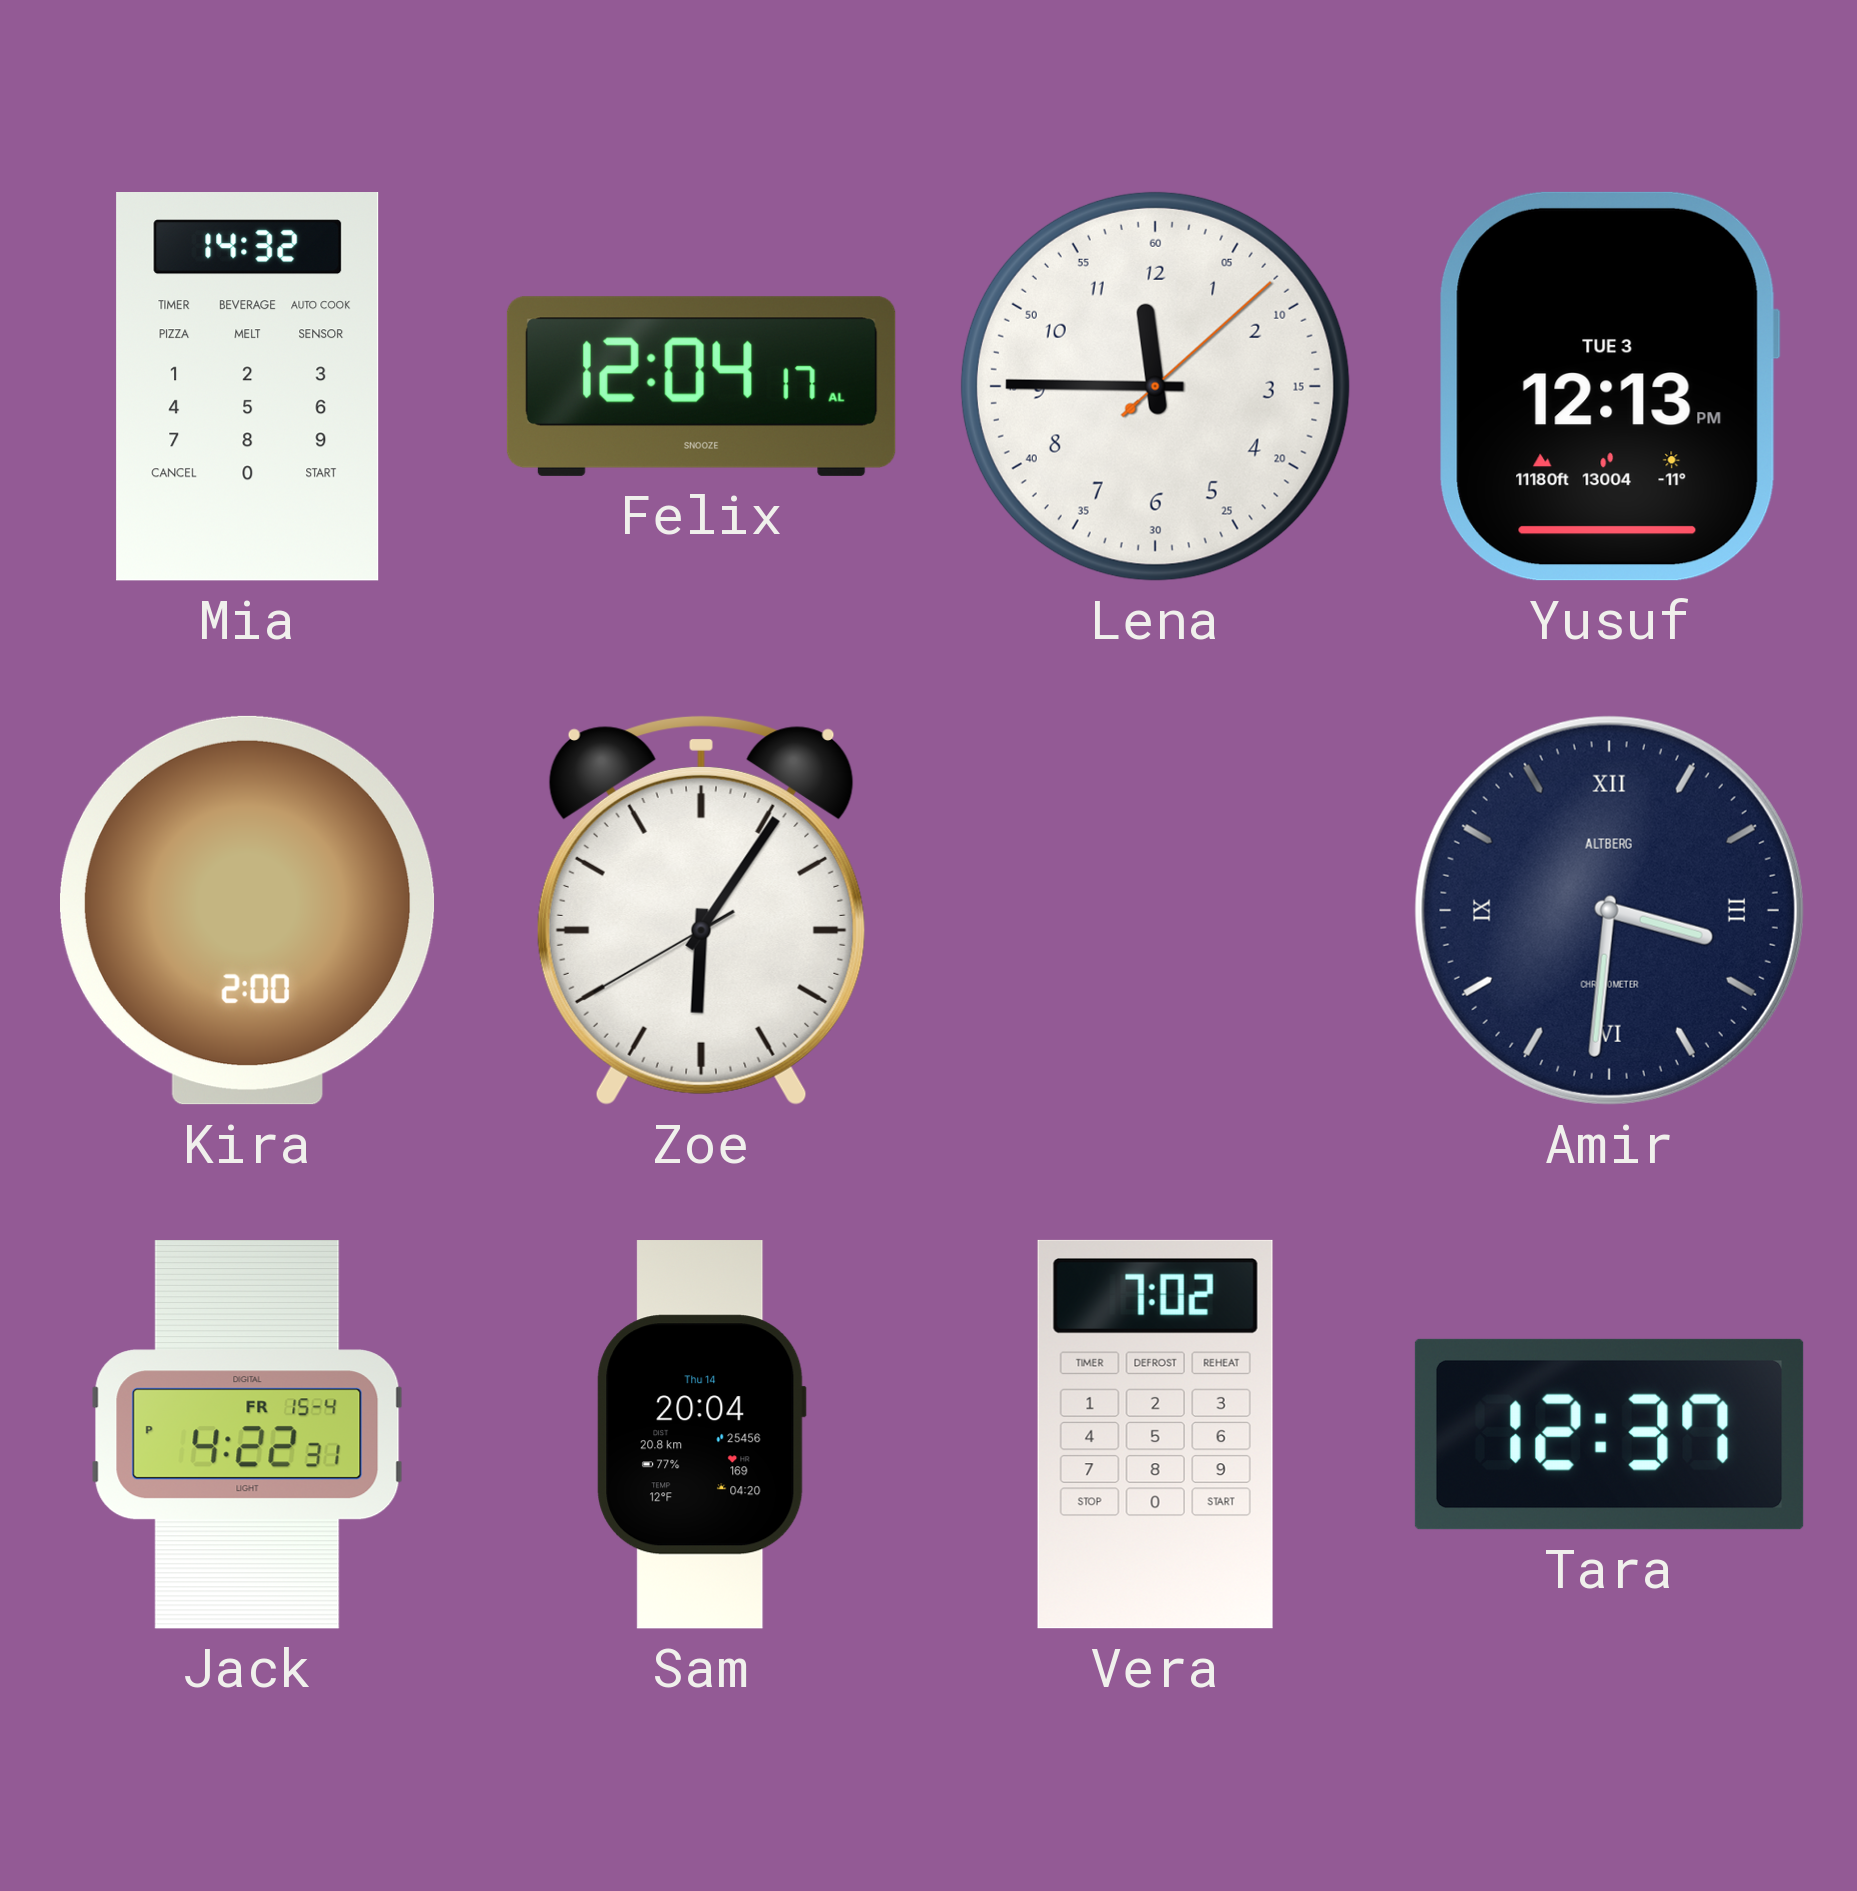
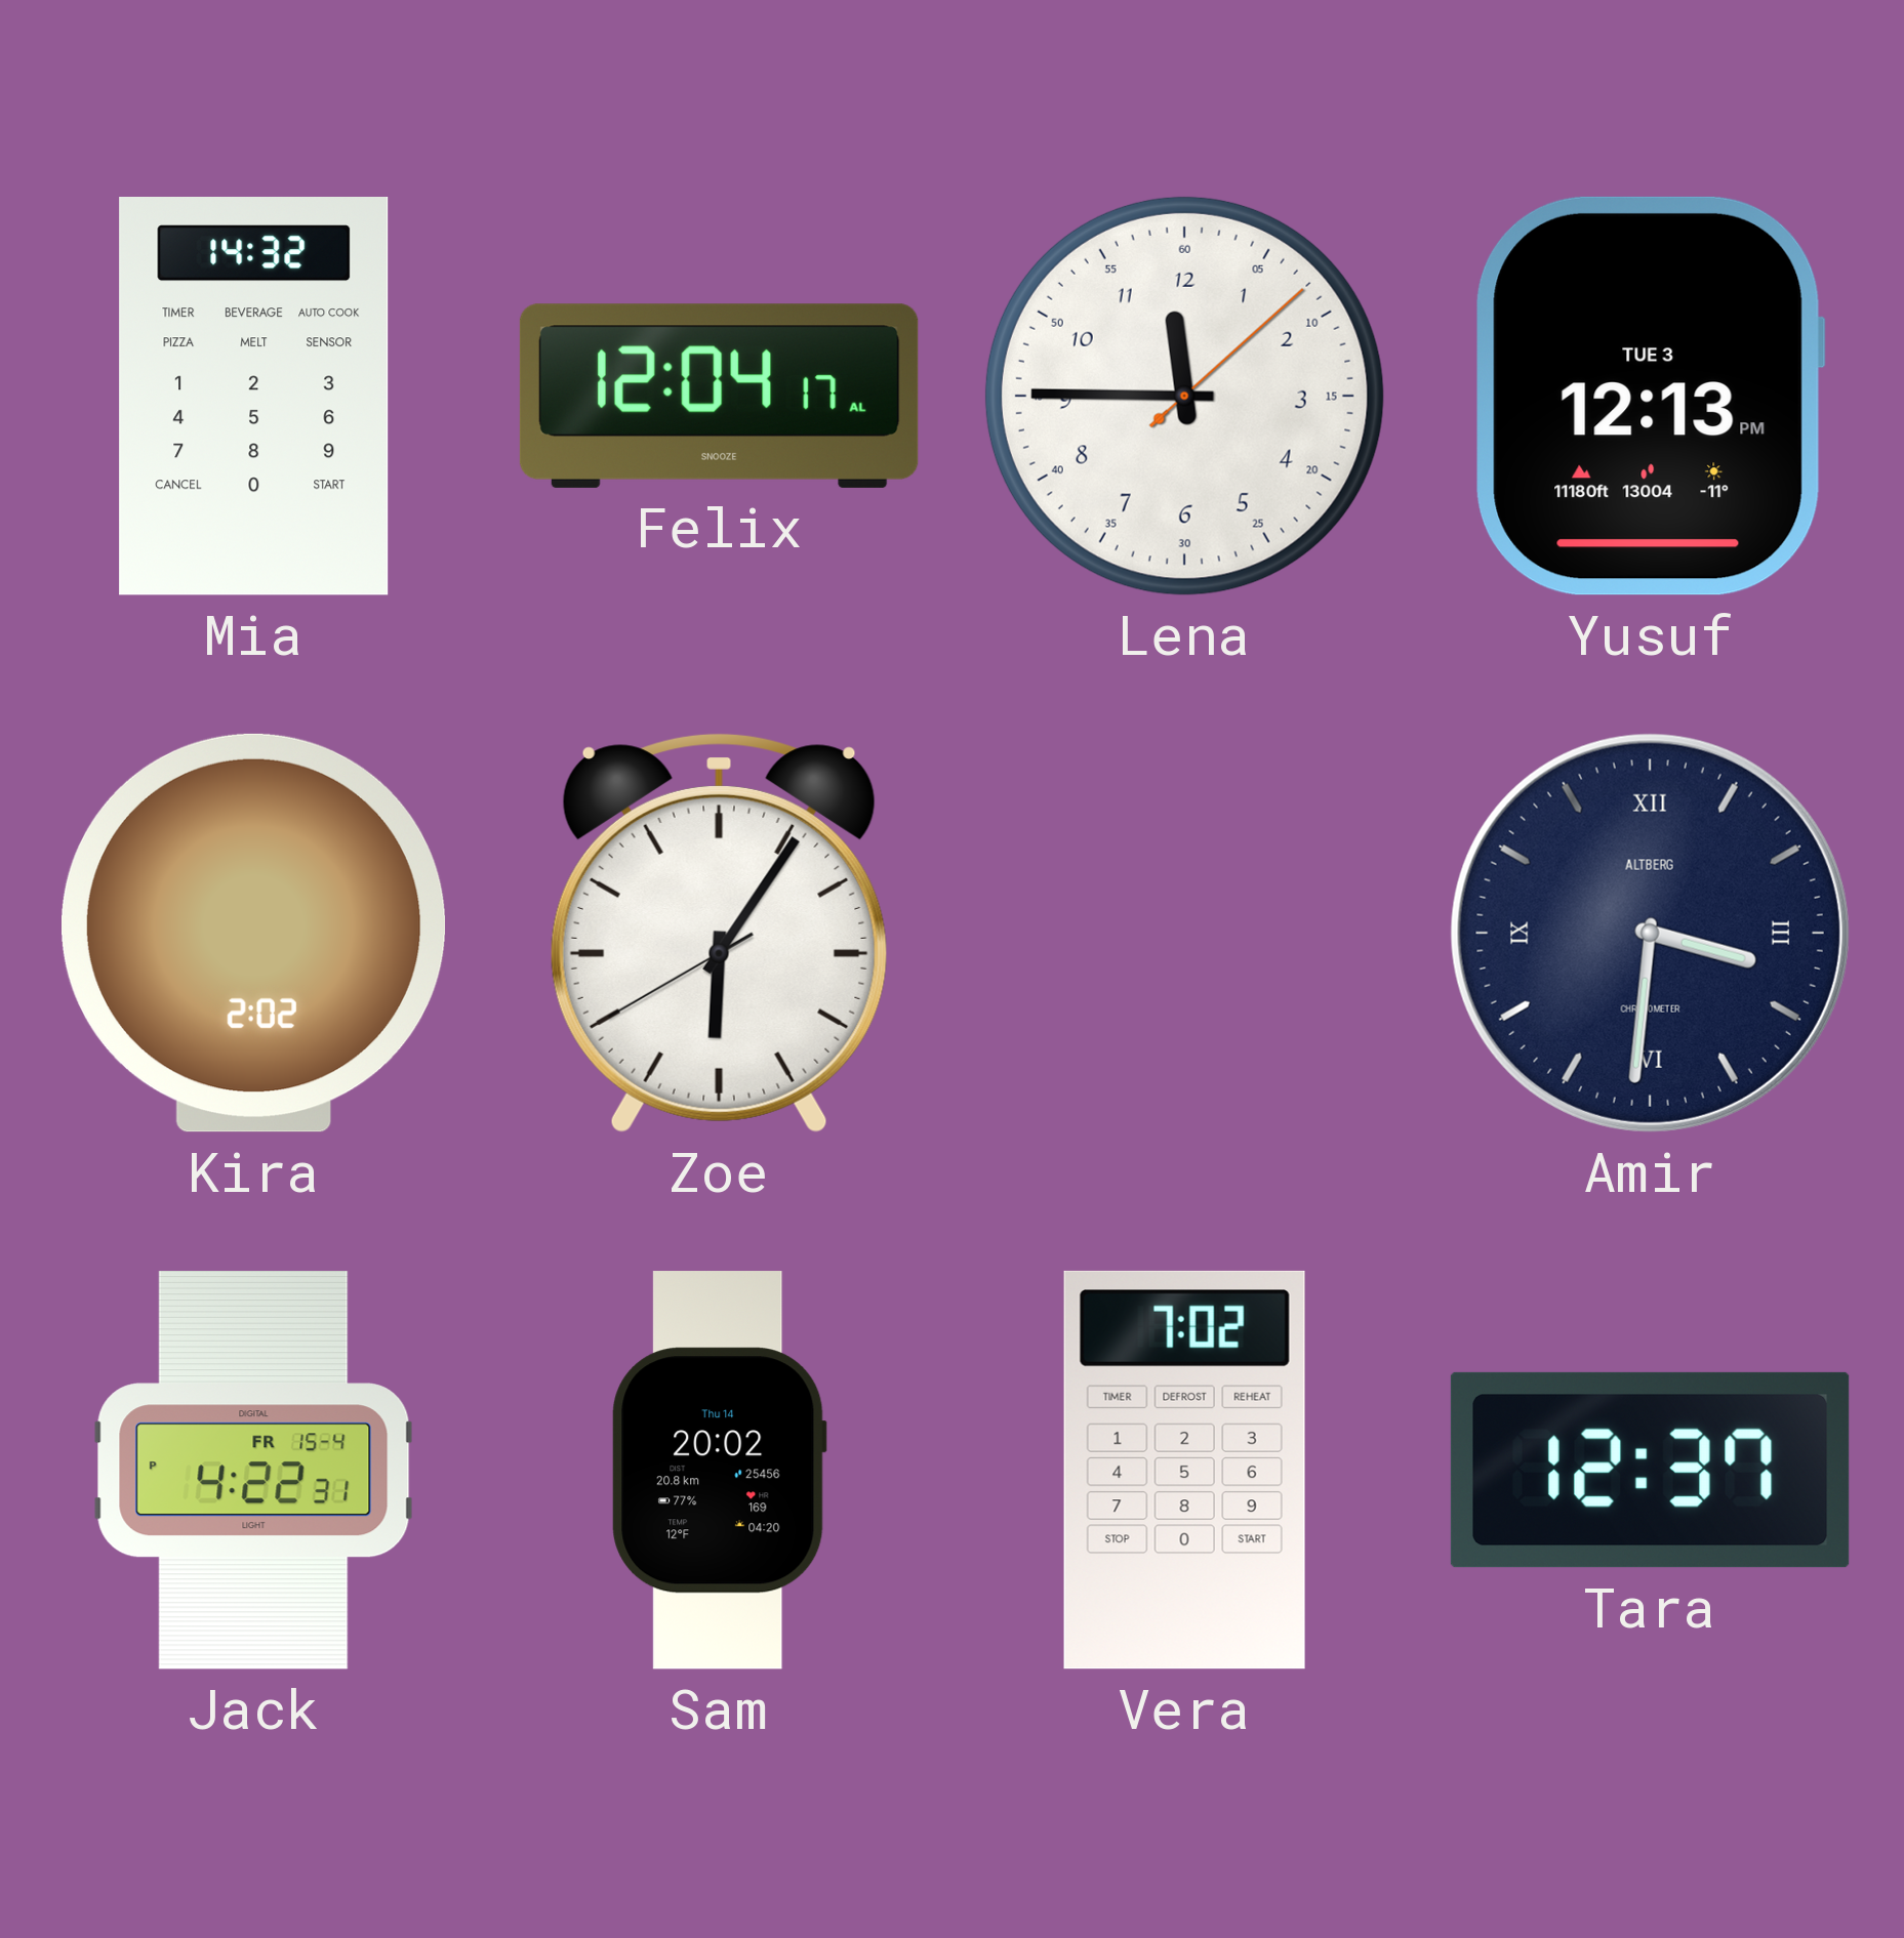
Kira: 2:00 -> 2:02
Sam: 20:04 -> 20:02
